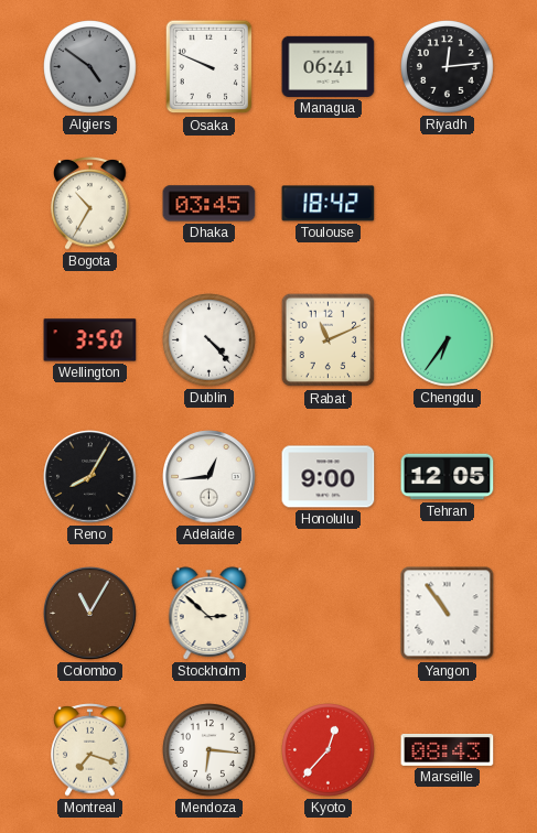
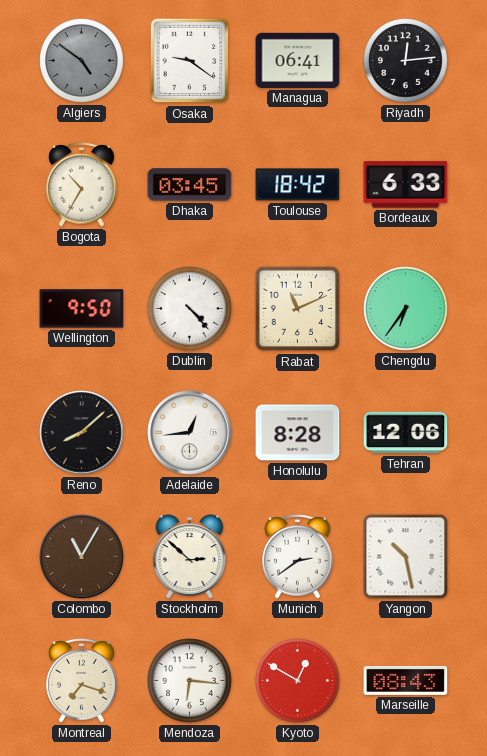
Osaka: 9:49 -> 9:21
Bordeaux: none -> 6:33
Wellington: 3:50 -> 9:50
Reno: 8:05 -> 8:08
Honolulu: 9:00 -> 8:28
Tehran: 12:05 -> 12:06
Munich: none -> 2:39
Yangon: 10:54 -> 10:28
Kyoto: 12:37 -> 12:50
